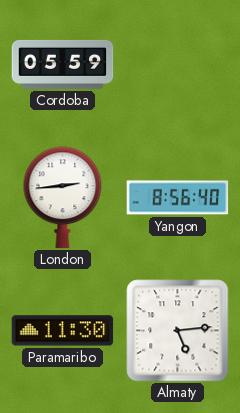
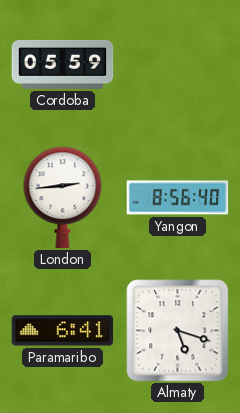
Paramaribo: 11:30 -> 6:41
Almaty: 5:14 -> 5:18
